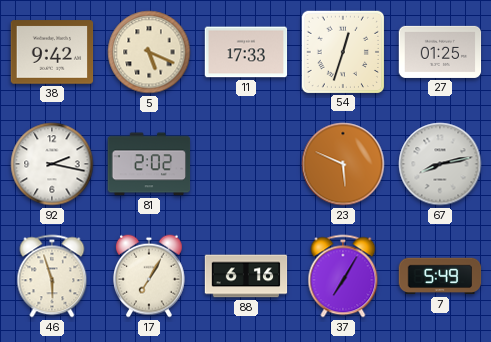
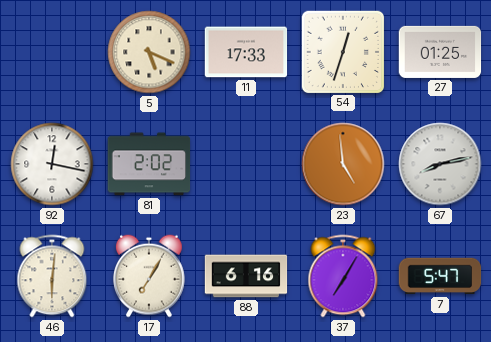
38: 9:42 -> none
92: 2:17 -> 12:17
23: 5:49 -> 4:59
46: 5:57 -> 6:01
7: 5:49 -> 5:47
